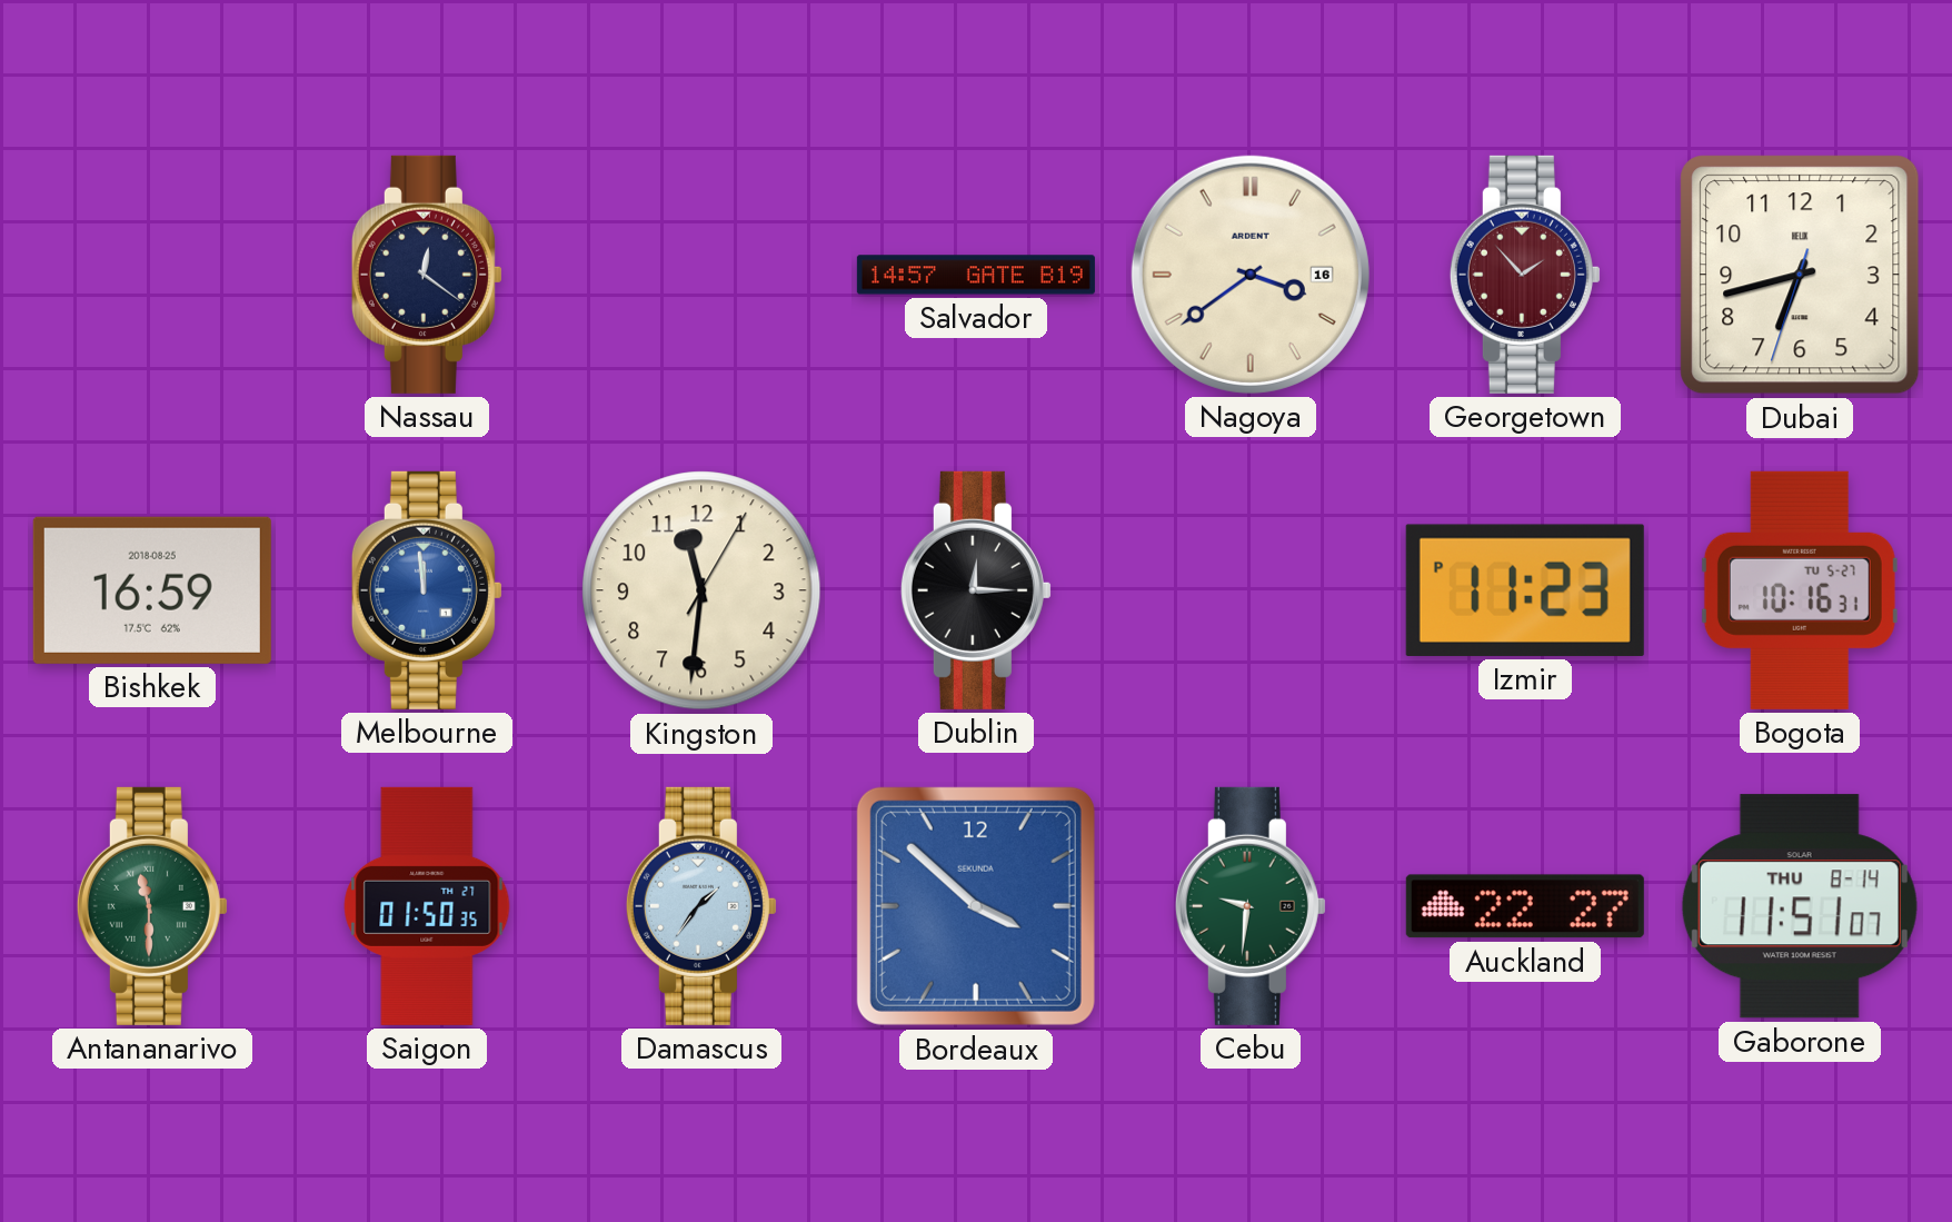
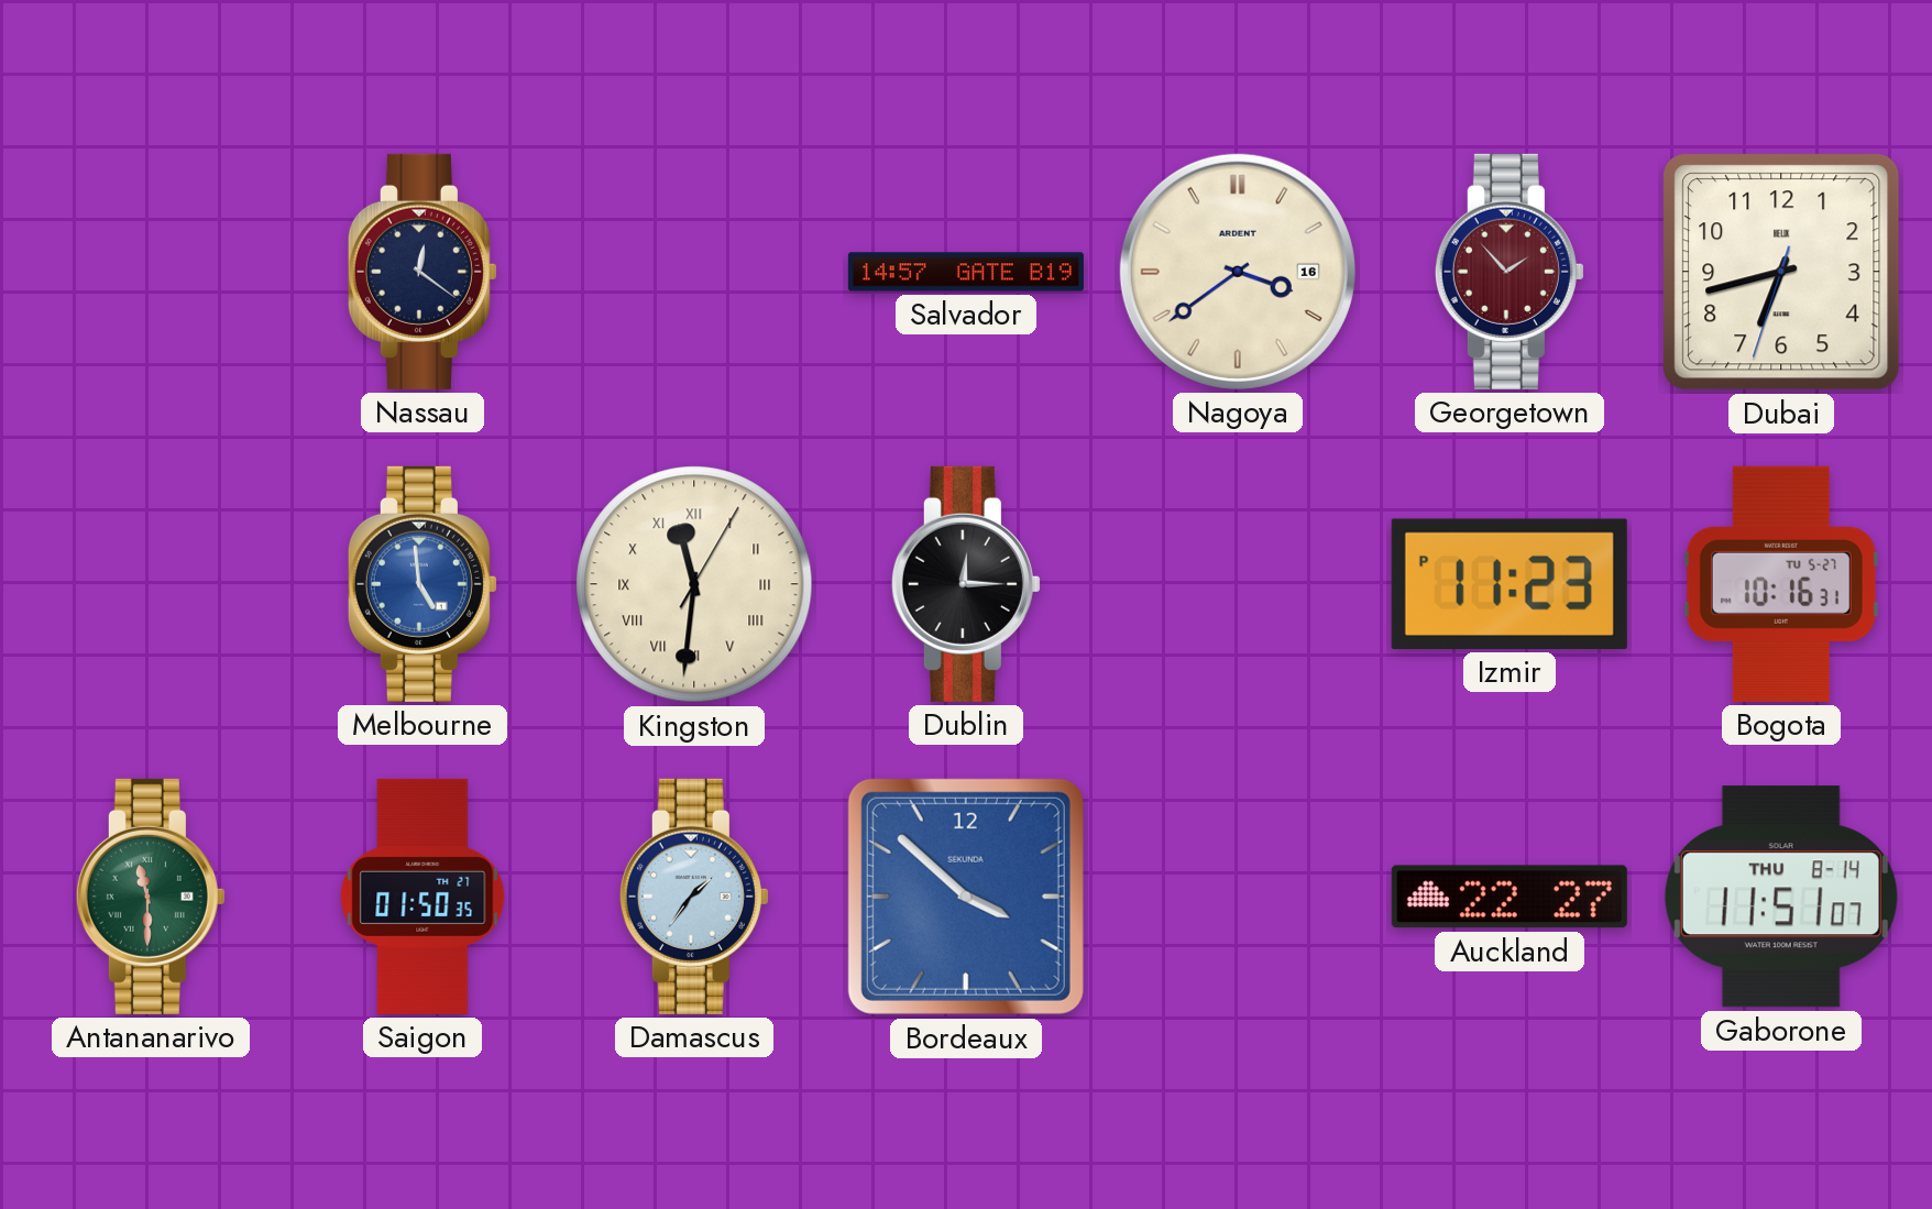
Bishkek: 16:59 -> none
Melbourne: 11:59 -> 4:59
Kingston numerals: Arabic -> Roman
Cebu: 9:31 -> none
